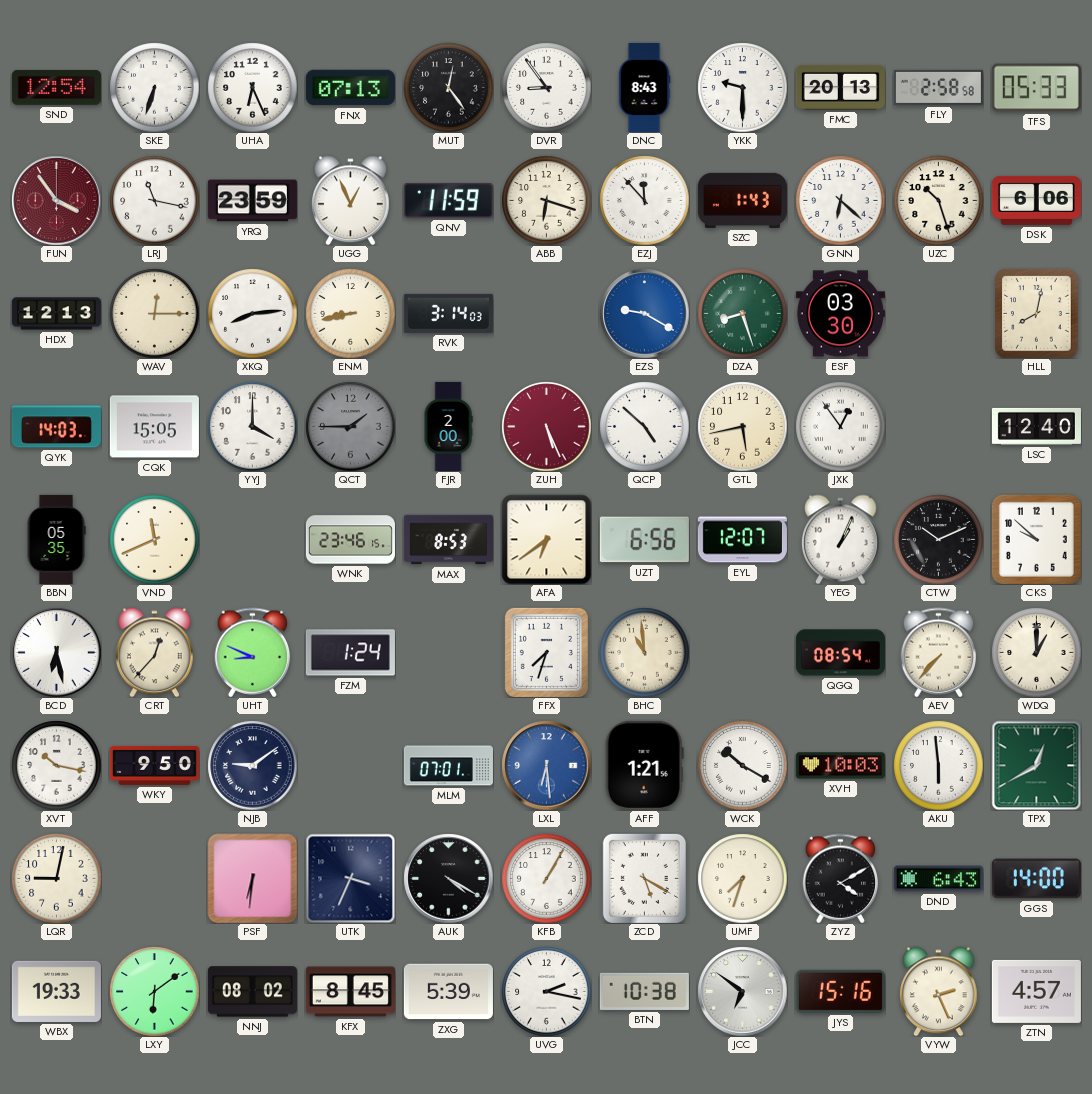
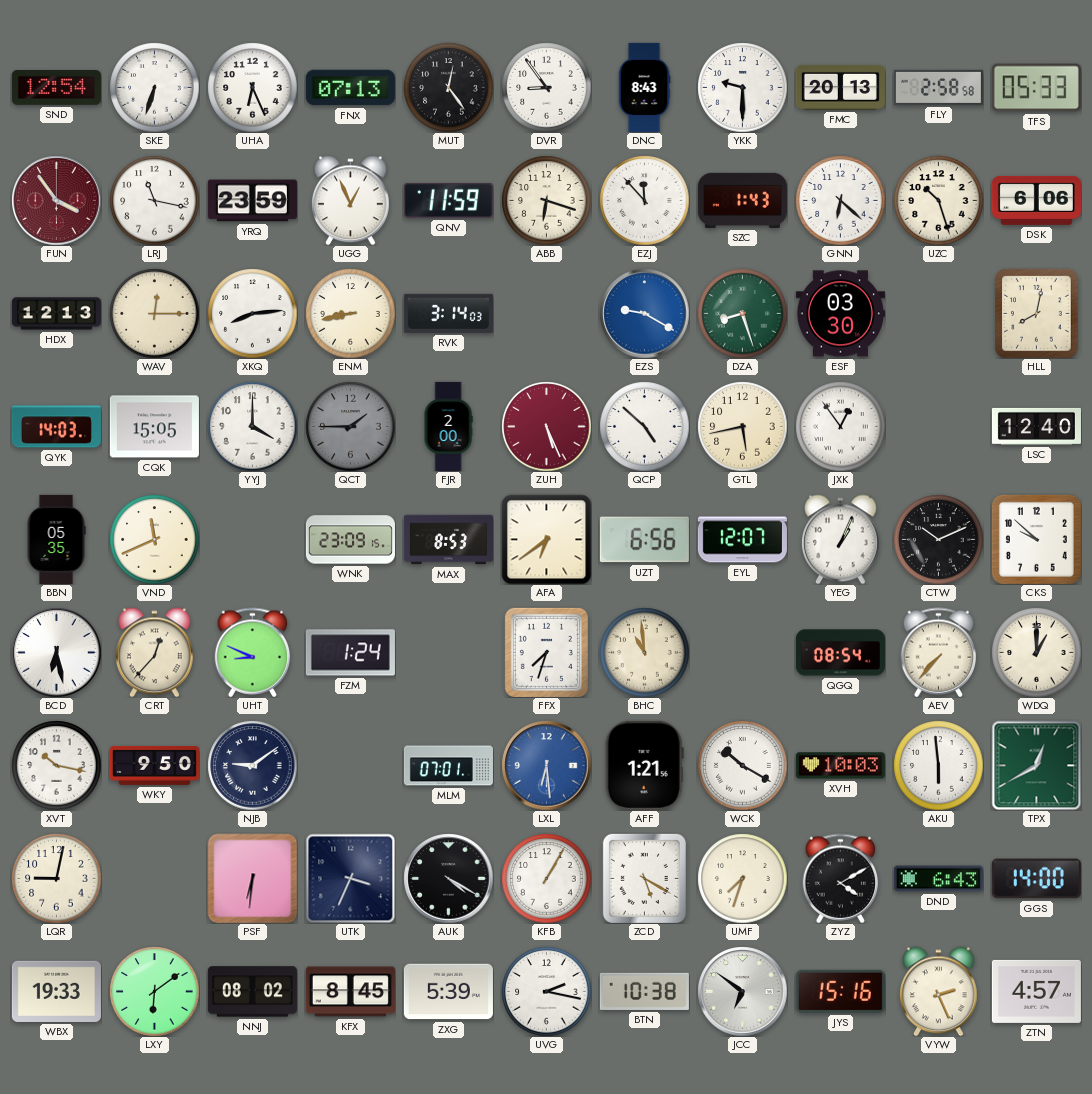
WNK: 23:46 -> 23:09
